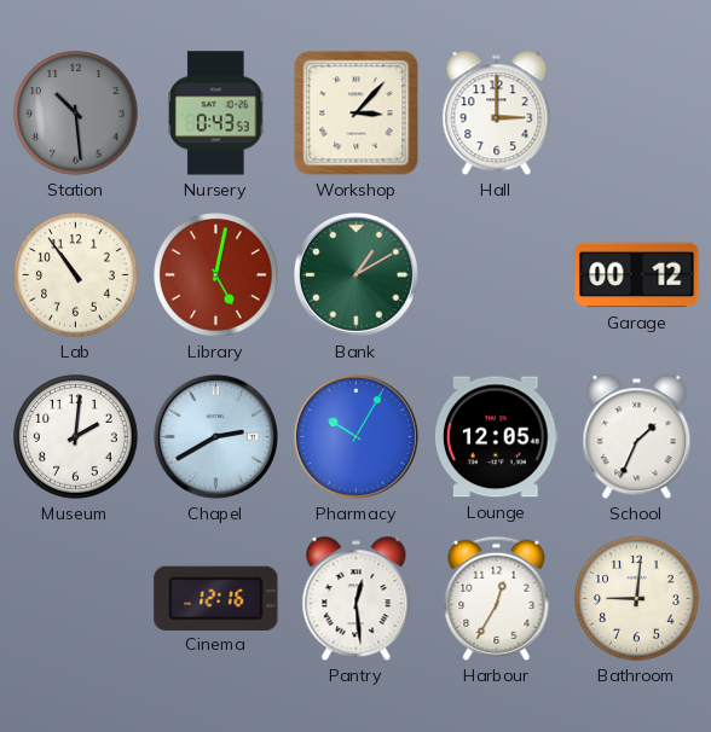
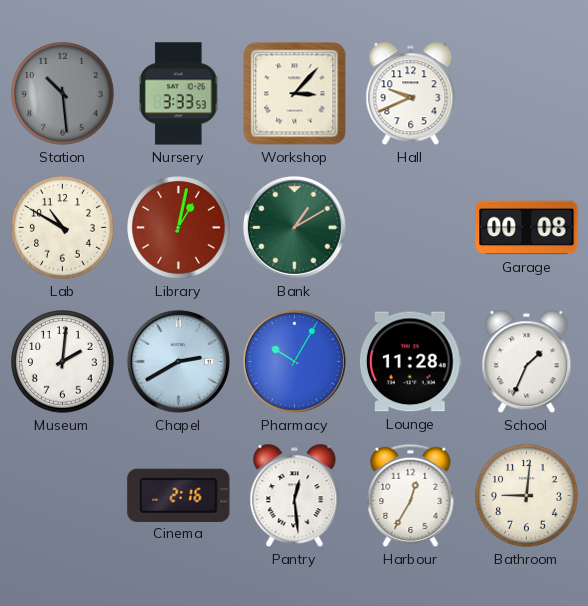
Nursery: 0:43 -> 3:33
Hall: 3:00 -> 9:41
Lab: 10:54 -> 10:50
Library: 5:02 -> 1:02
Garage: 00:12 -> 00:08
Lounge: 12:05 -> 11:28
Cinema: 12:16 -> 2:16
